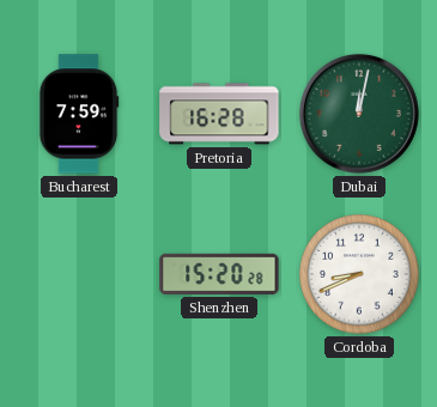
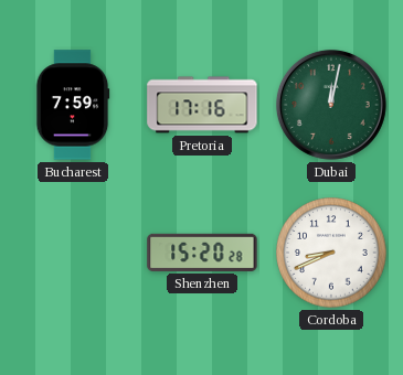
Pretoria: 16:28 -> 17:16
